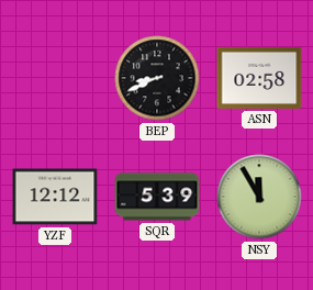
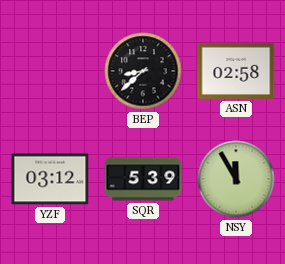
BEP: 8:41 -> 8:38
YZF: 12:12 -> 03:12
